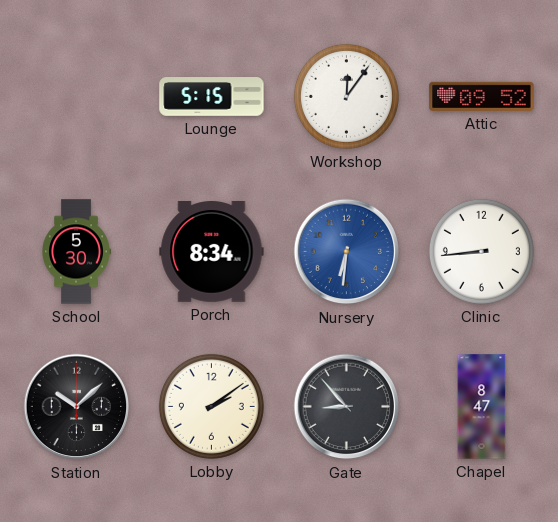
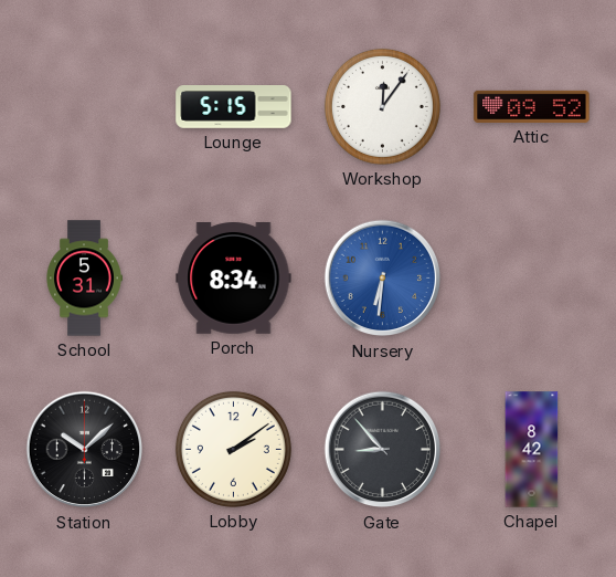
School: 5:30 -> 5:31
Clinic: 8:44 -> none
Chapel: 8:47 -> 8:42
